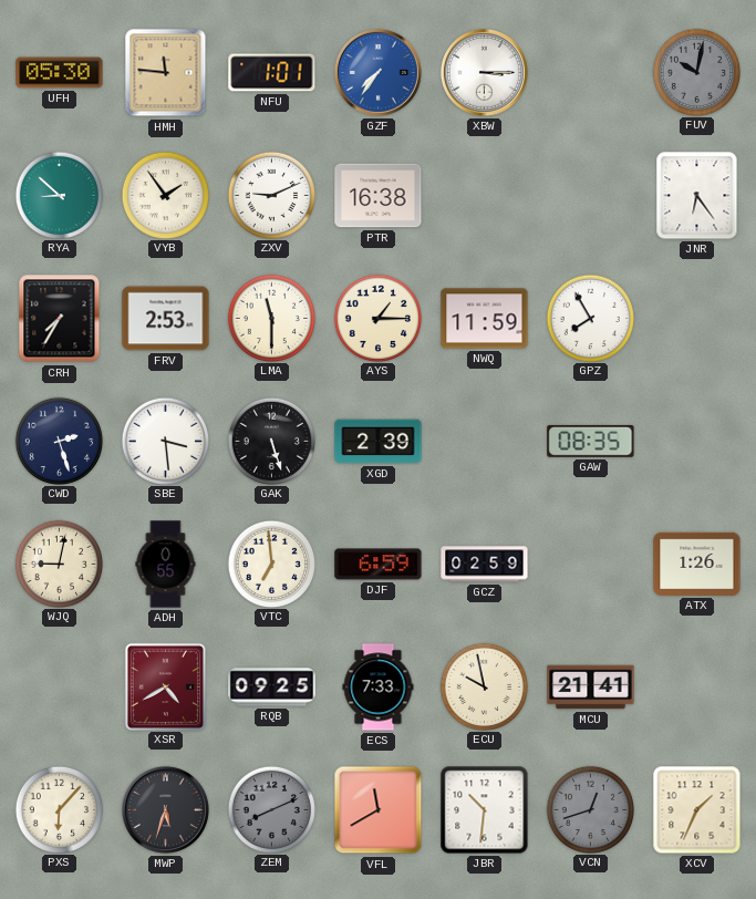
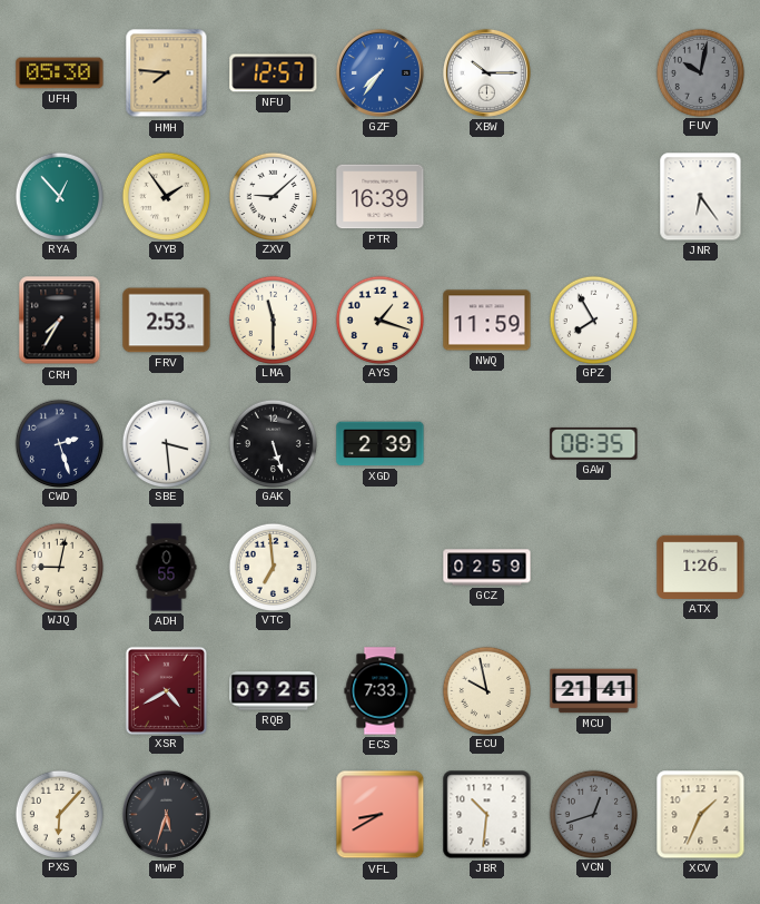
HMH: 11:46 -> 7:46
NFU: 1:01 -> 12:57
XBW: 3:15 -> 10:15
RYA: 8:52 -> 12:53
ZXV: 9:11 -> 9:08
PTR: 16:38 -> 16:39
AYS: 1:15 -> 1:18
DJF: 6:59 -> none
ZEM: 8:11 -> none
VFL: 11:40 -> 8:40
